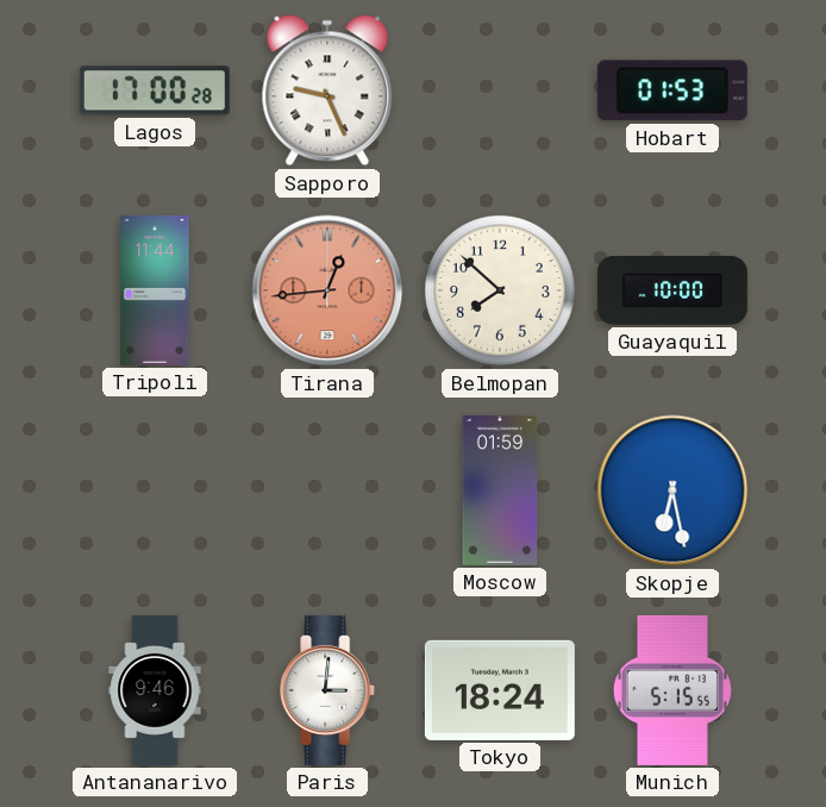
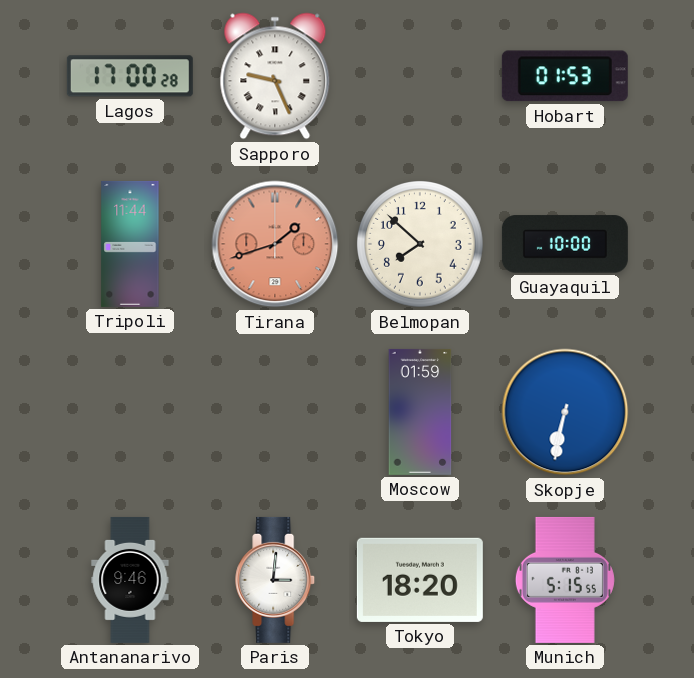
Tirana: 12:44 -> 1:42
Skopje: 6:28 -> 6:32
Tokyo: 18:24 -> 18:20
